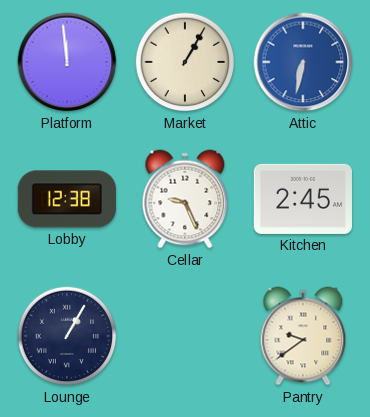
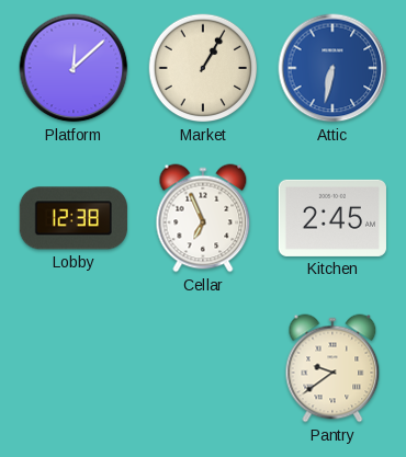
Platform: 11:59 -> 12:08
Cellar: 9:26 -> 6:56
Lounge: 1:05 -> none
